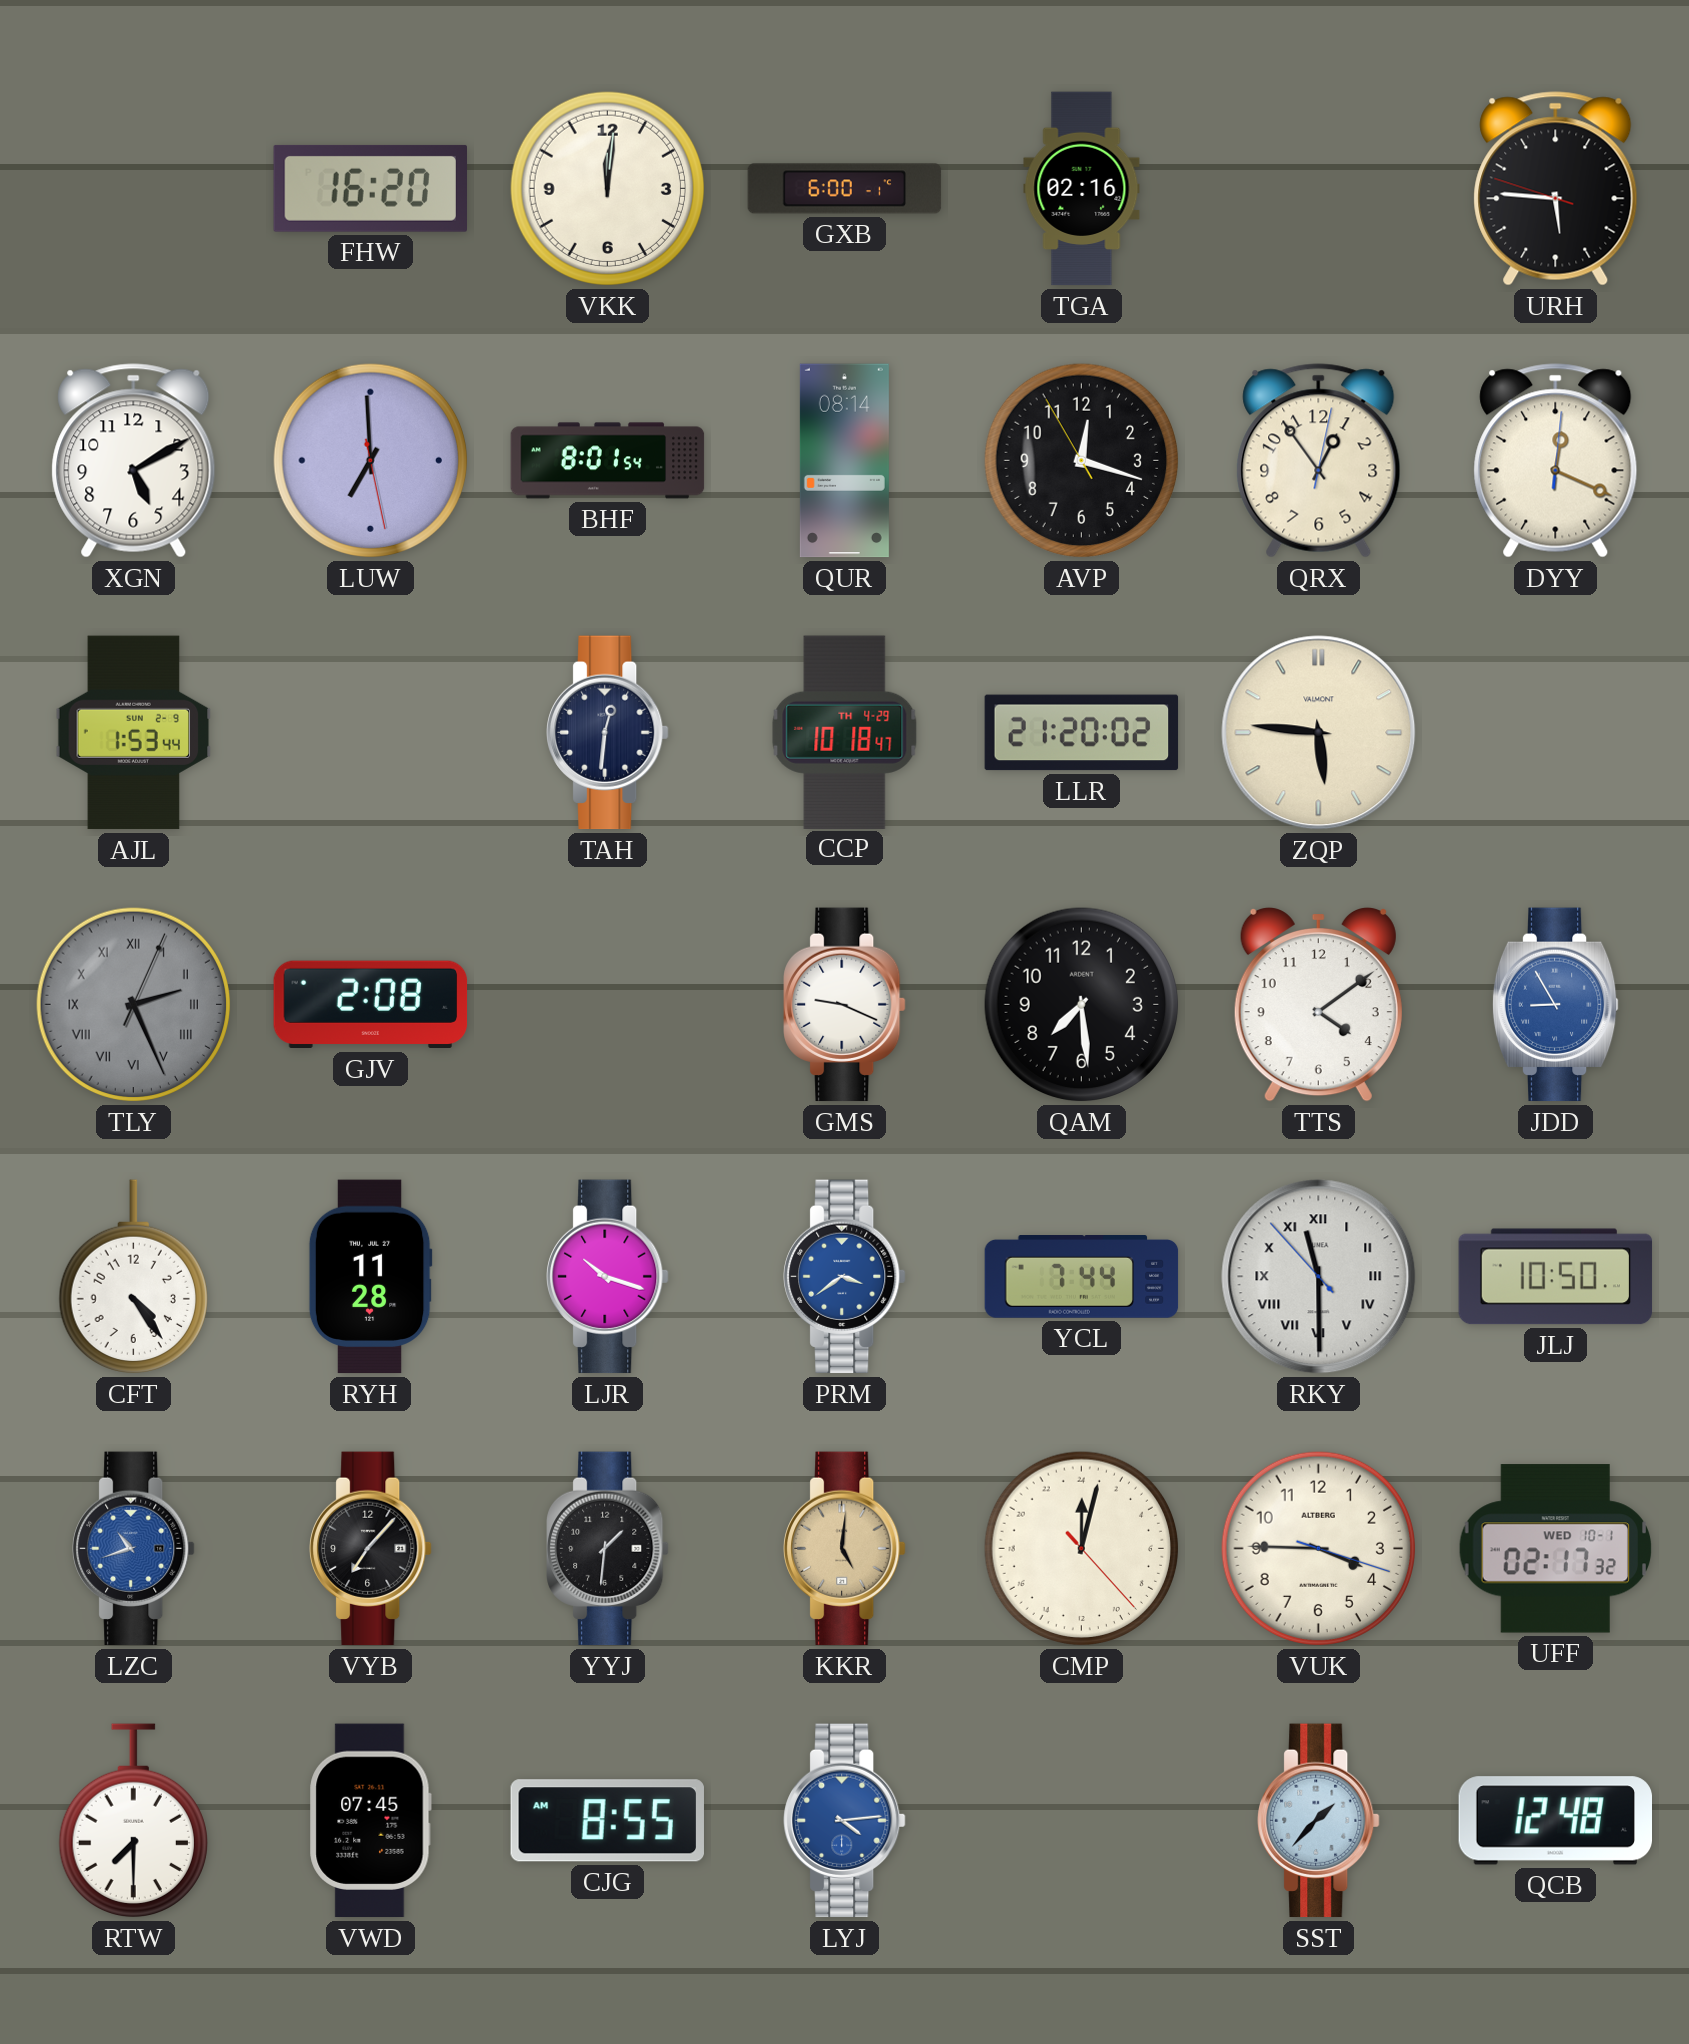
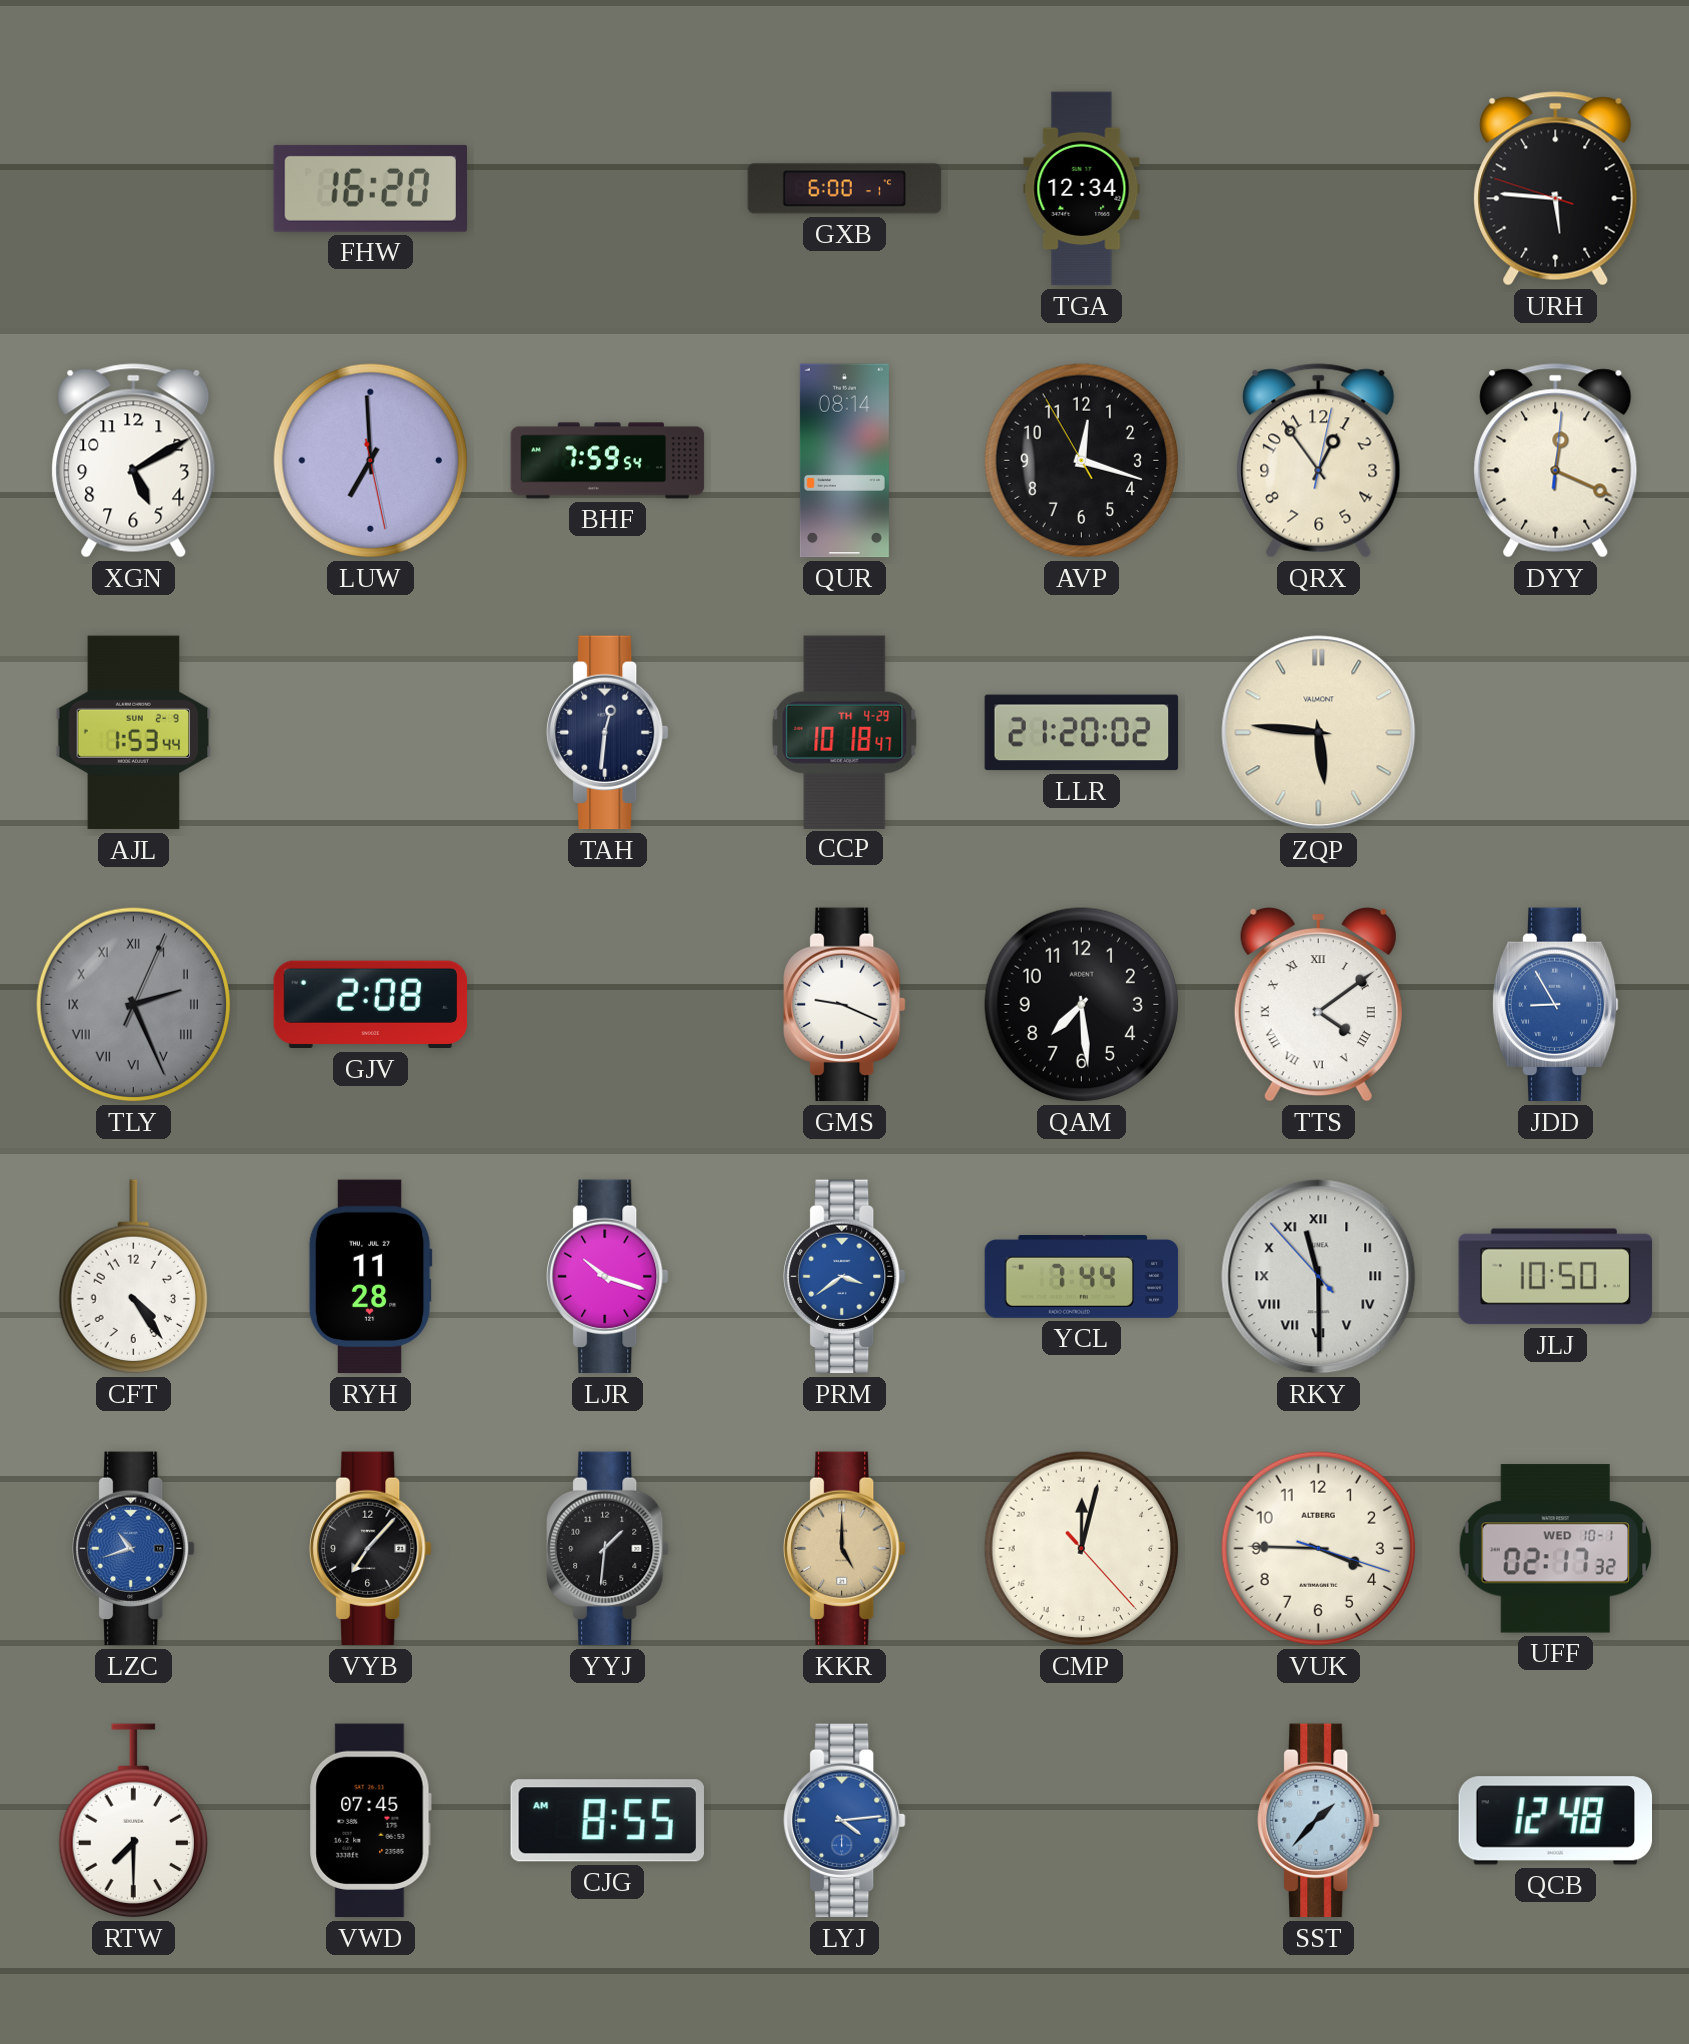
VKK: 12:01 -> none
TGA: 02:16 -> 12:34
BHF: 8:01 -> 7:59
TTS numerals: Arabic -> Roman
KKR: 5:01 -> 5:00
